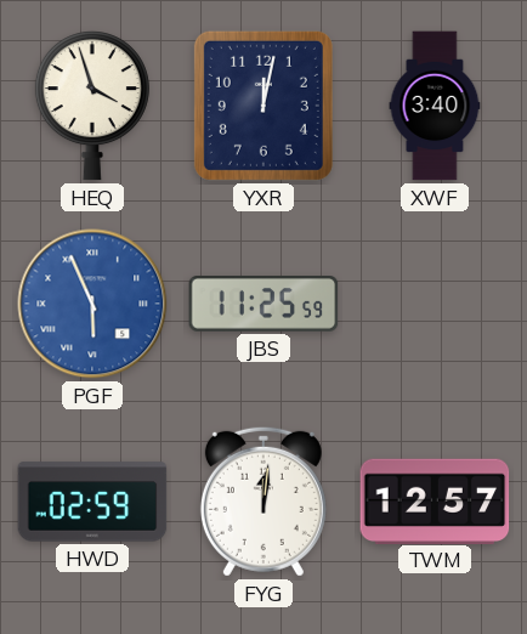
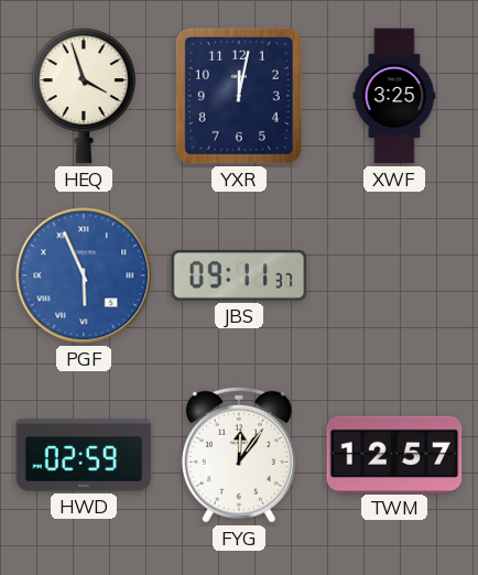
XWF: 3:40 -> 3:25
JBS: 11:25 -> 09:11
FYG: 12:01 -> 12:06
